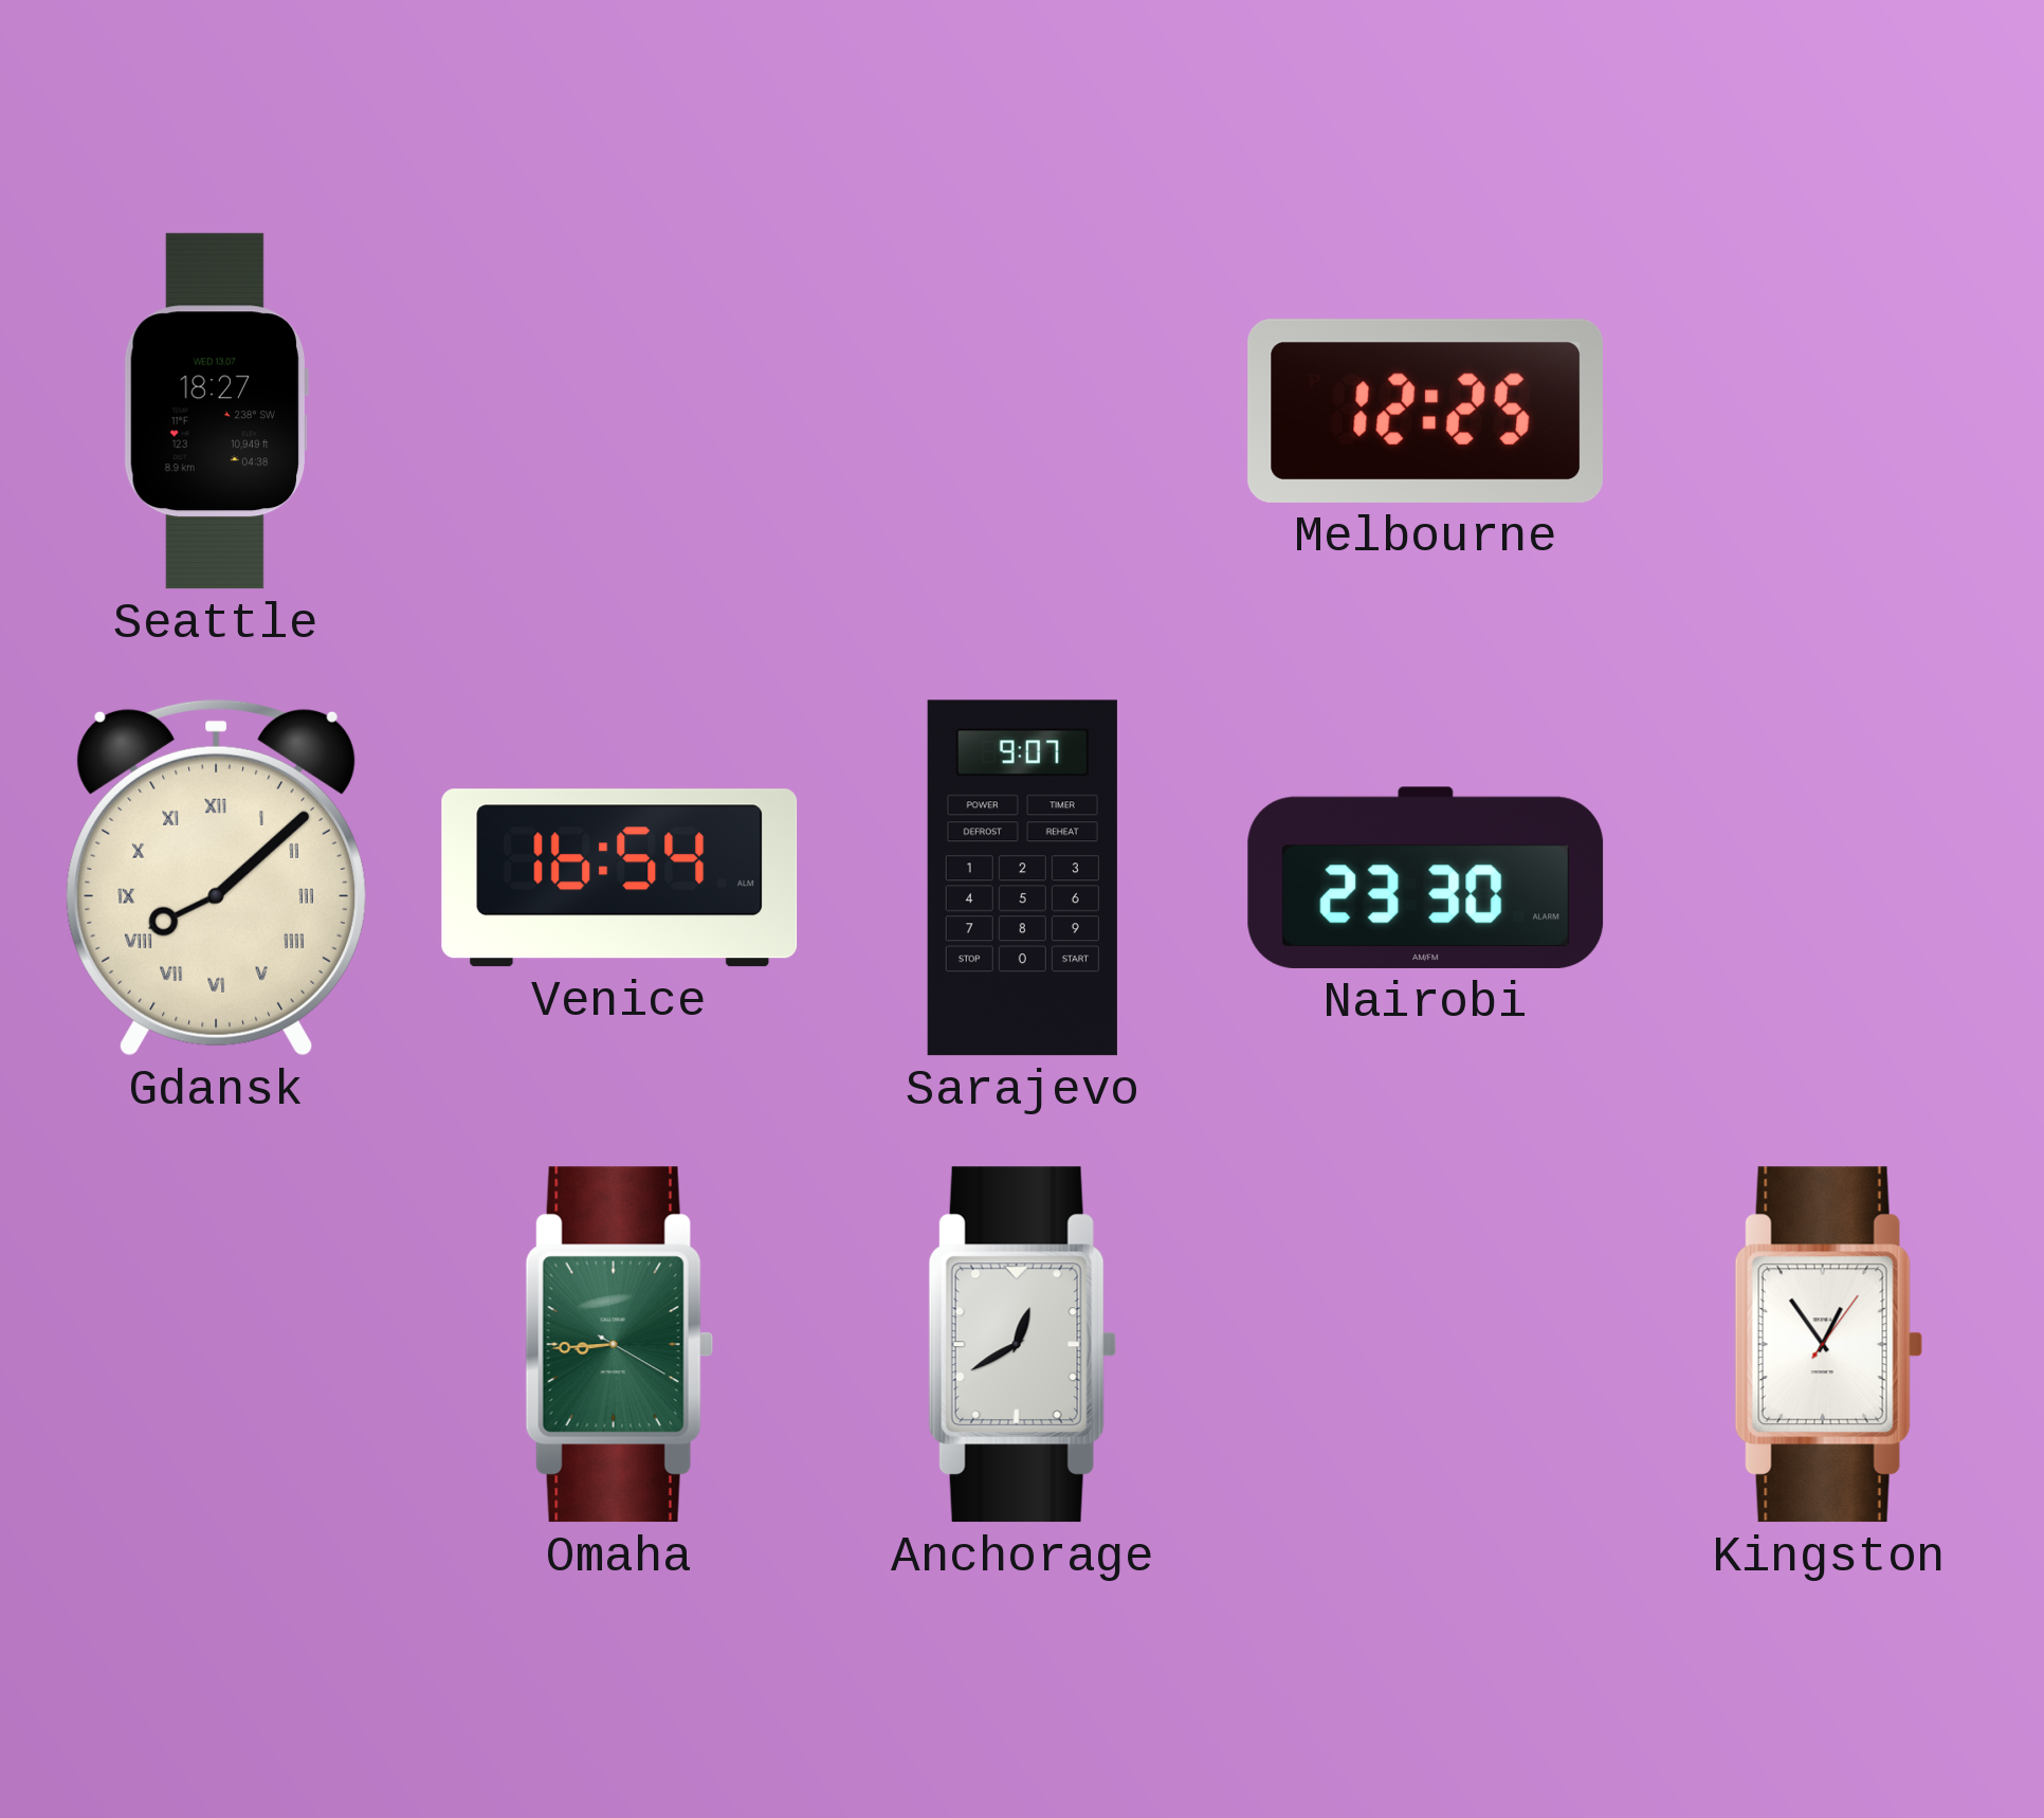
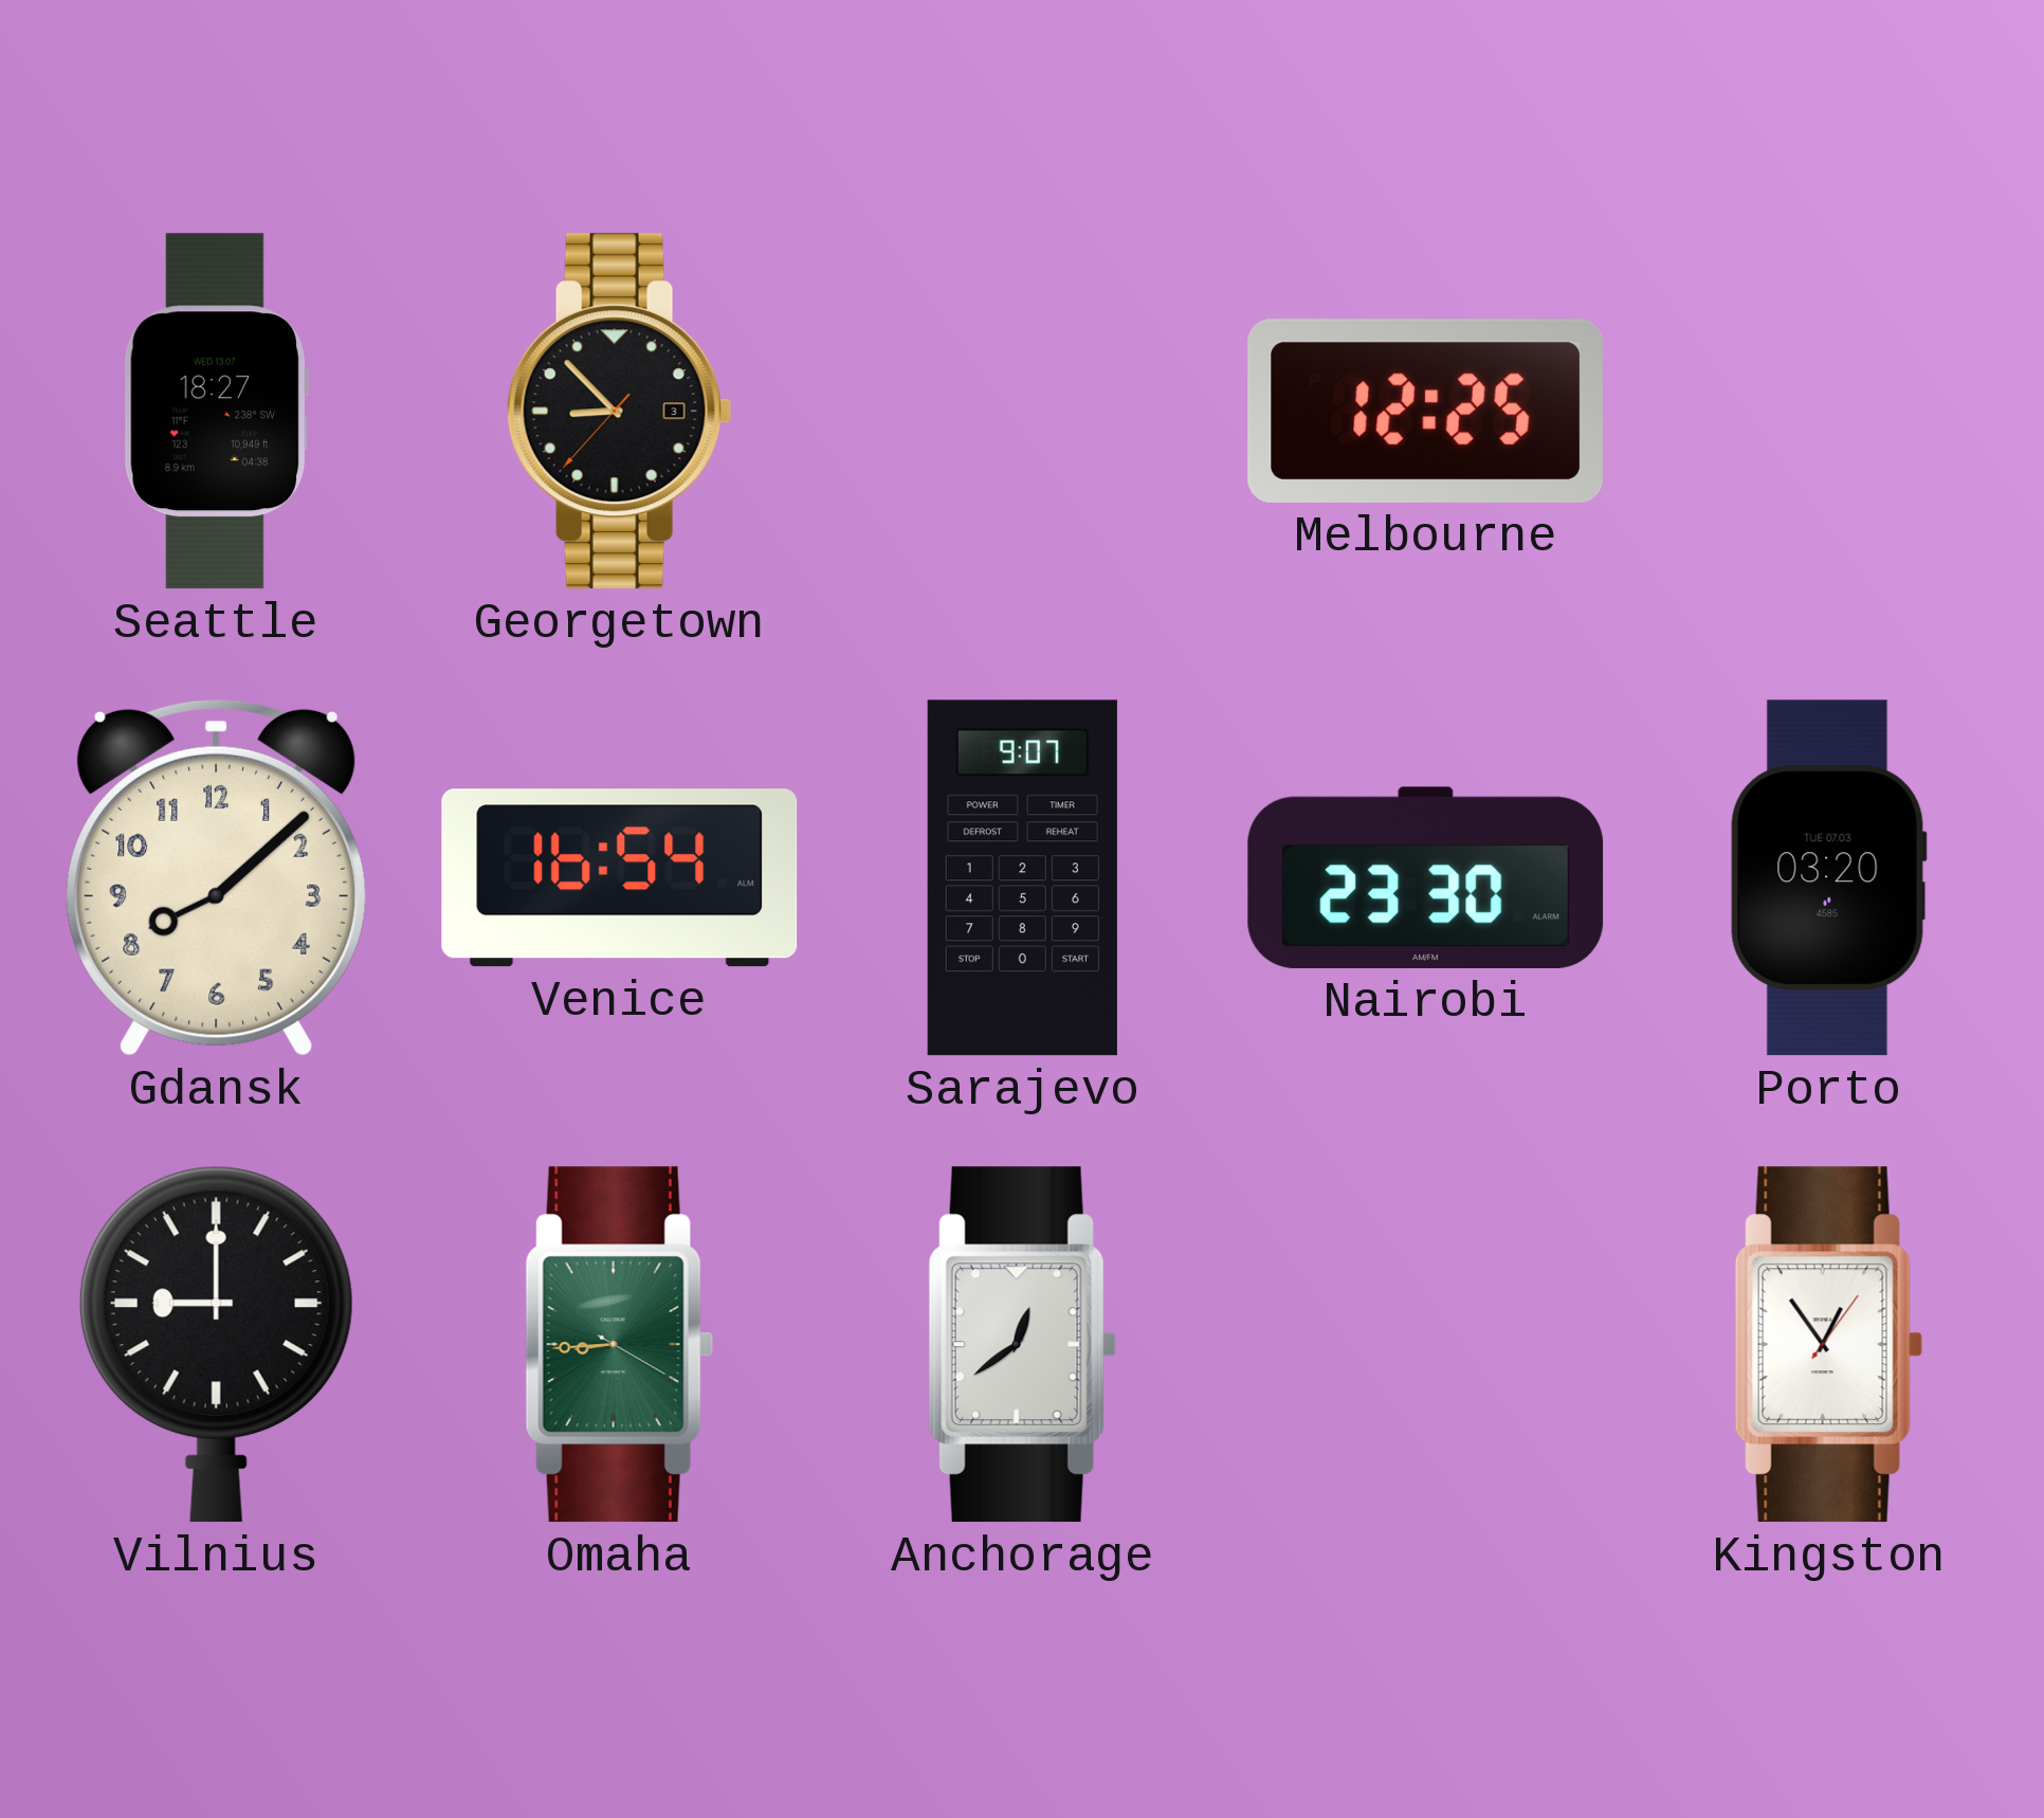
Georgetown: none -> 8:52
Gdansk numerals: Roman -> Arabic
Porto: none -> 03:20
Vilnius: none -> 9:00
Anchorage: 12:40 -> 12:39
